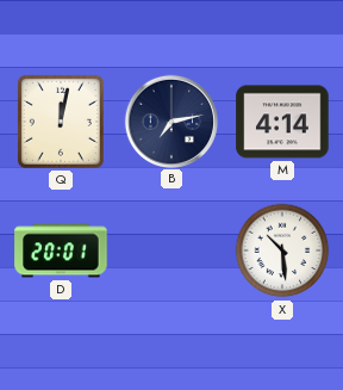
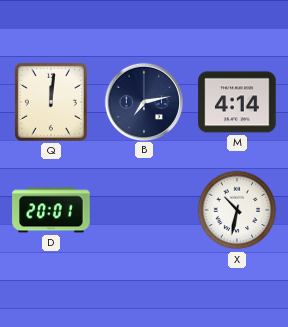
Q: 12:02 -> 12:01
X: 10:29 -> 10:32
